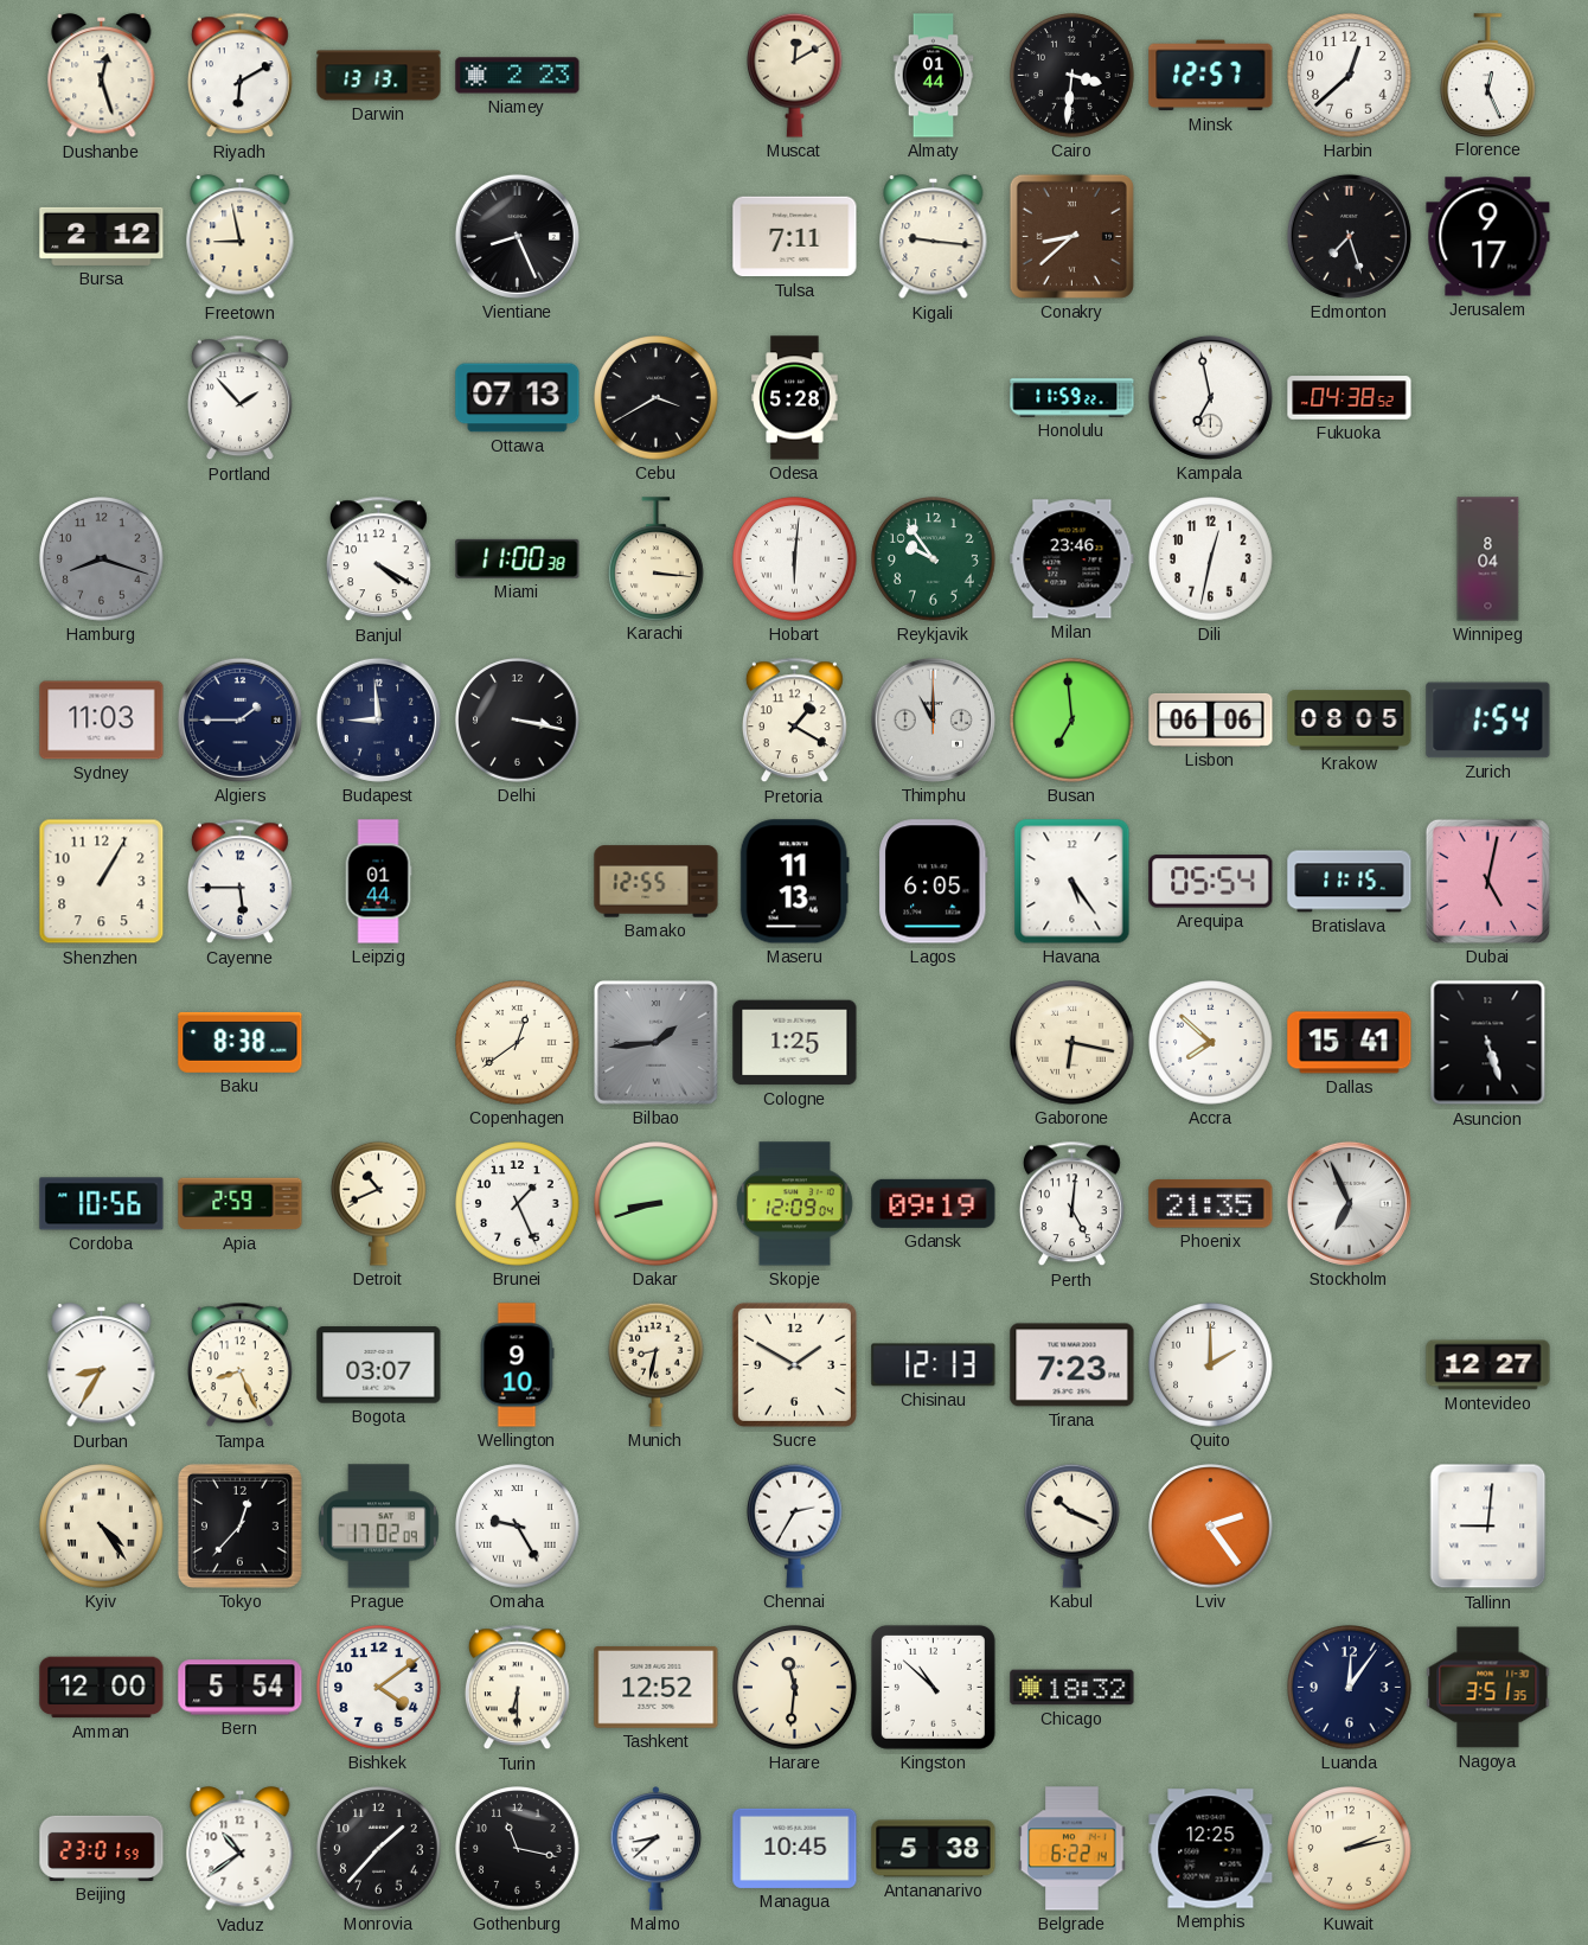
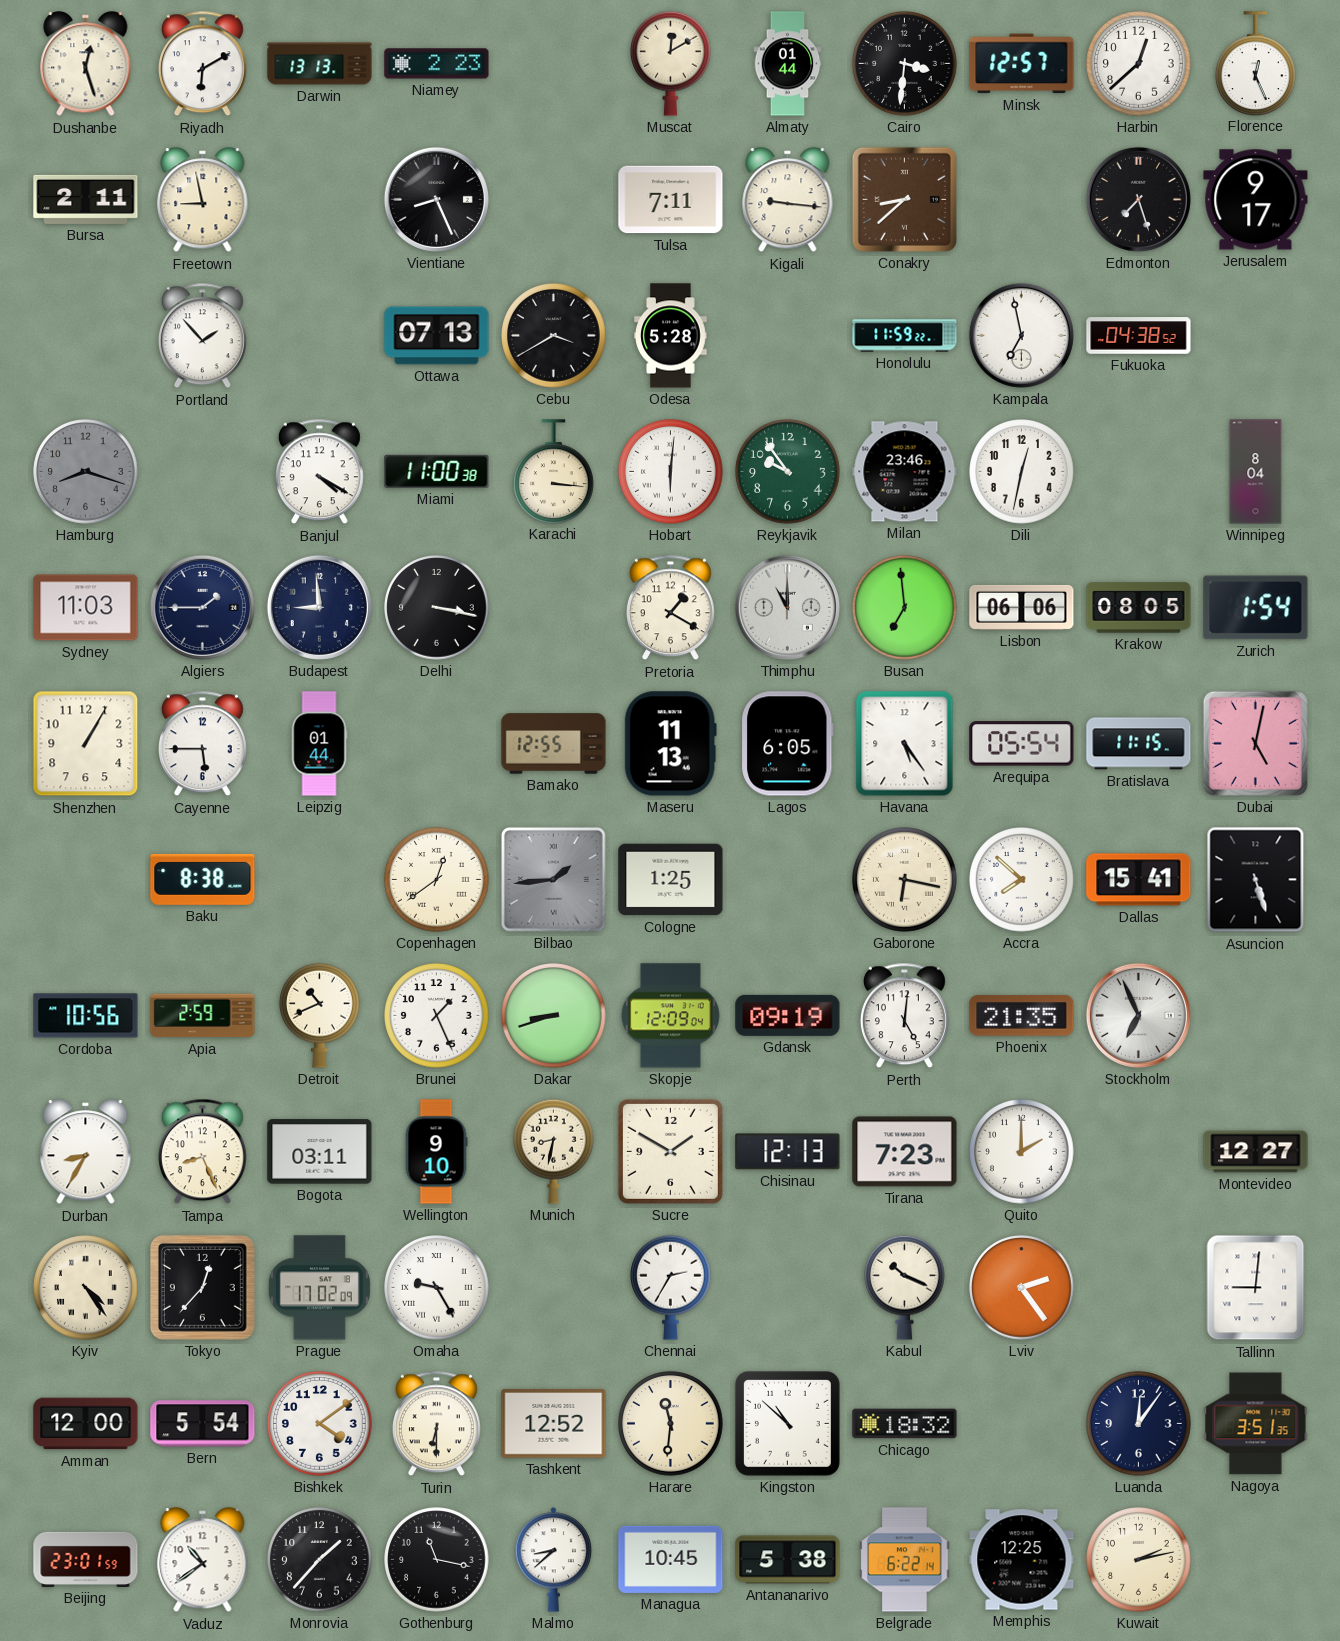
Bursa: 2:12 -> 2:11
Bogota: 03:07 -> 03:11
